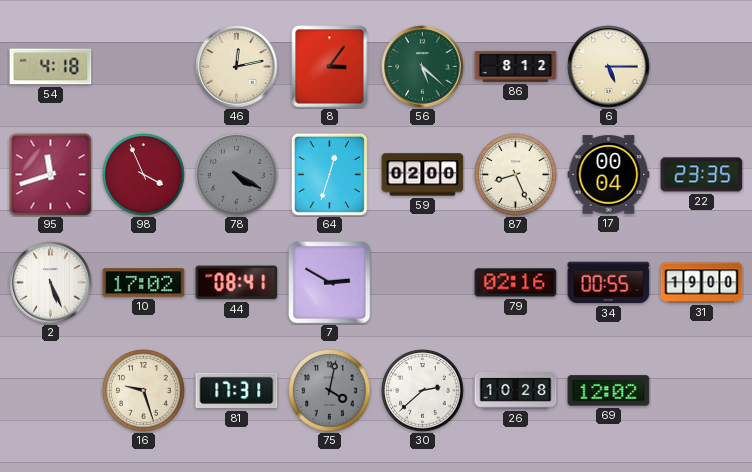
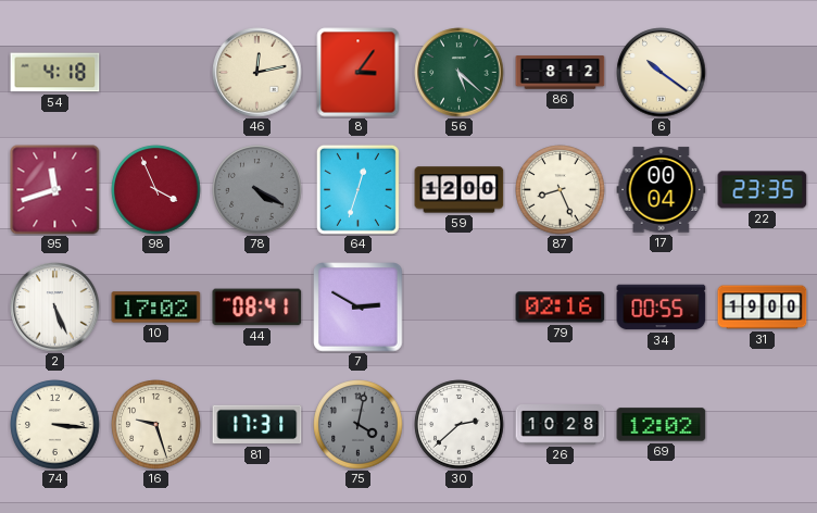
6: 5:15 -> 10:21
59: 02:00 -> 12:00
74: none -> 3:16
